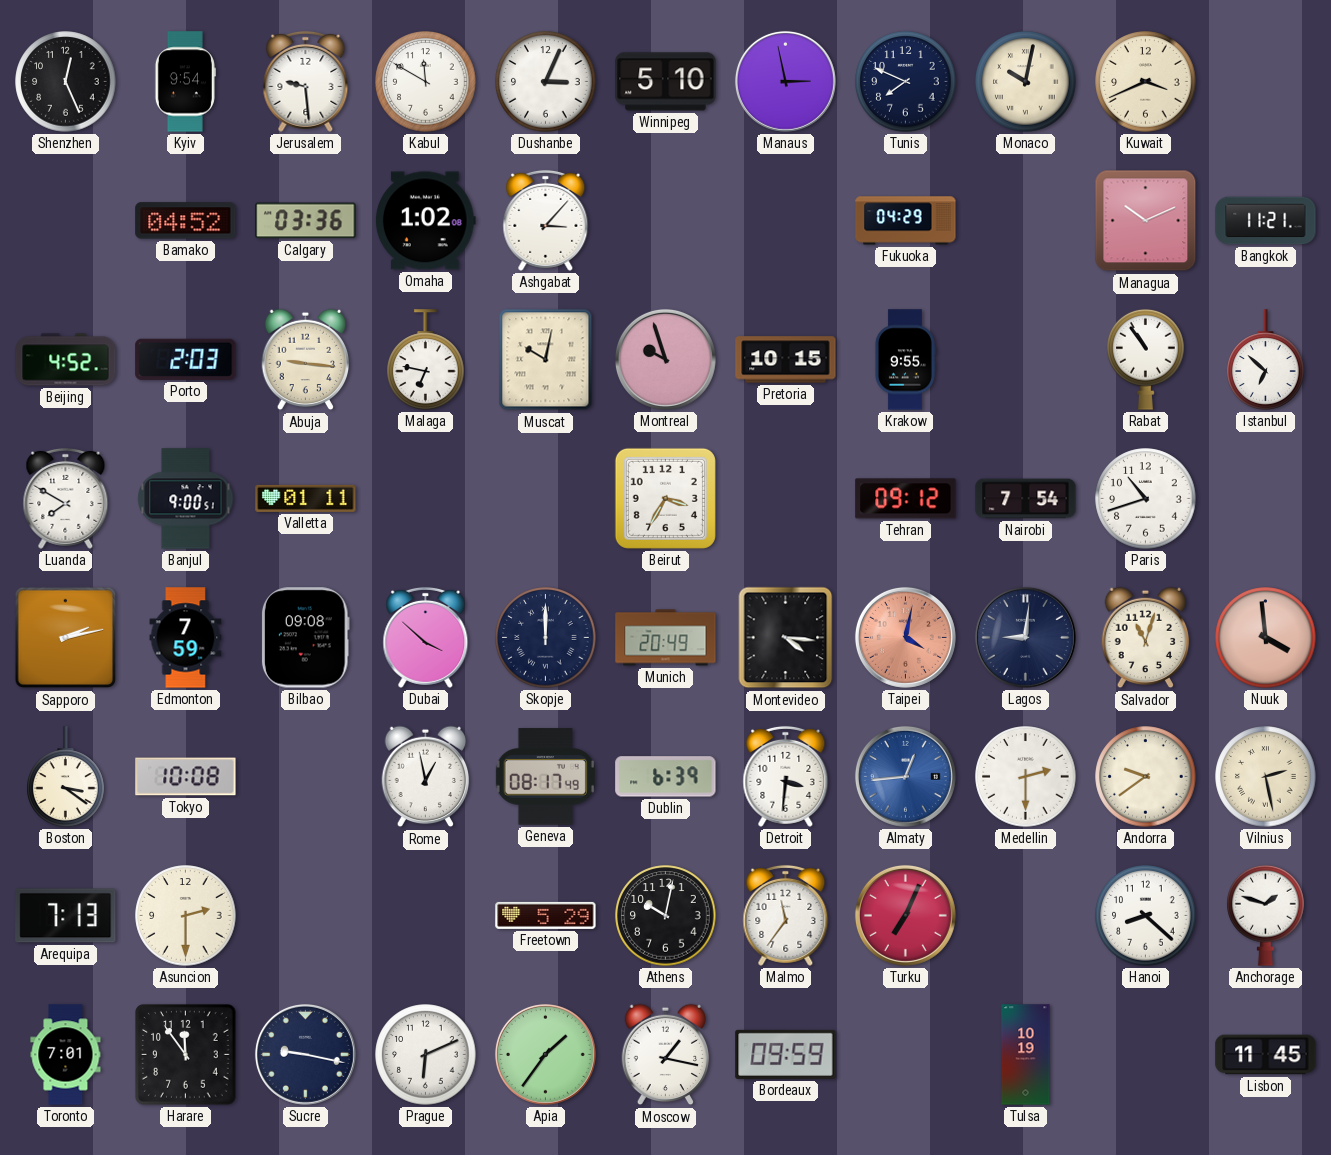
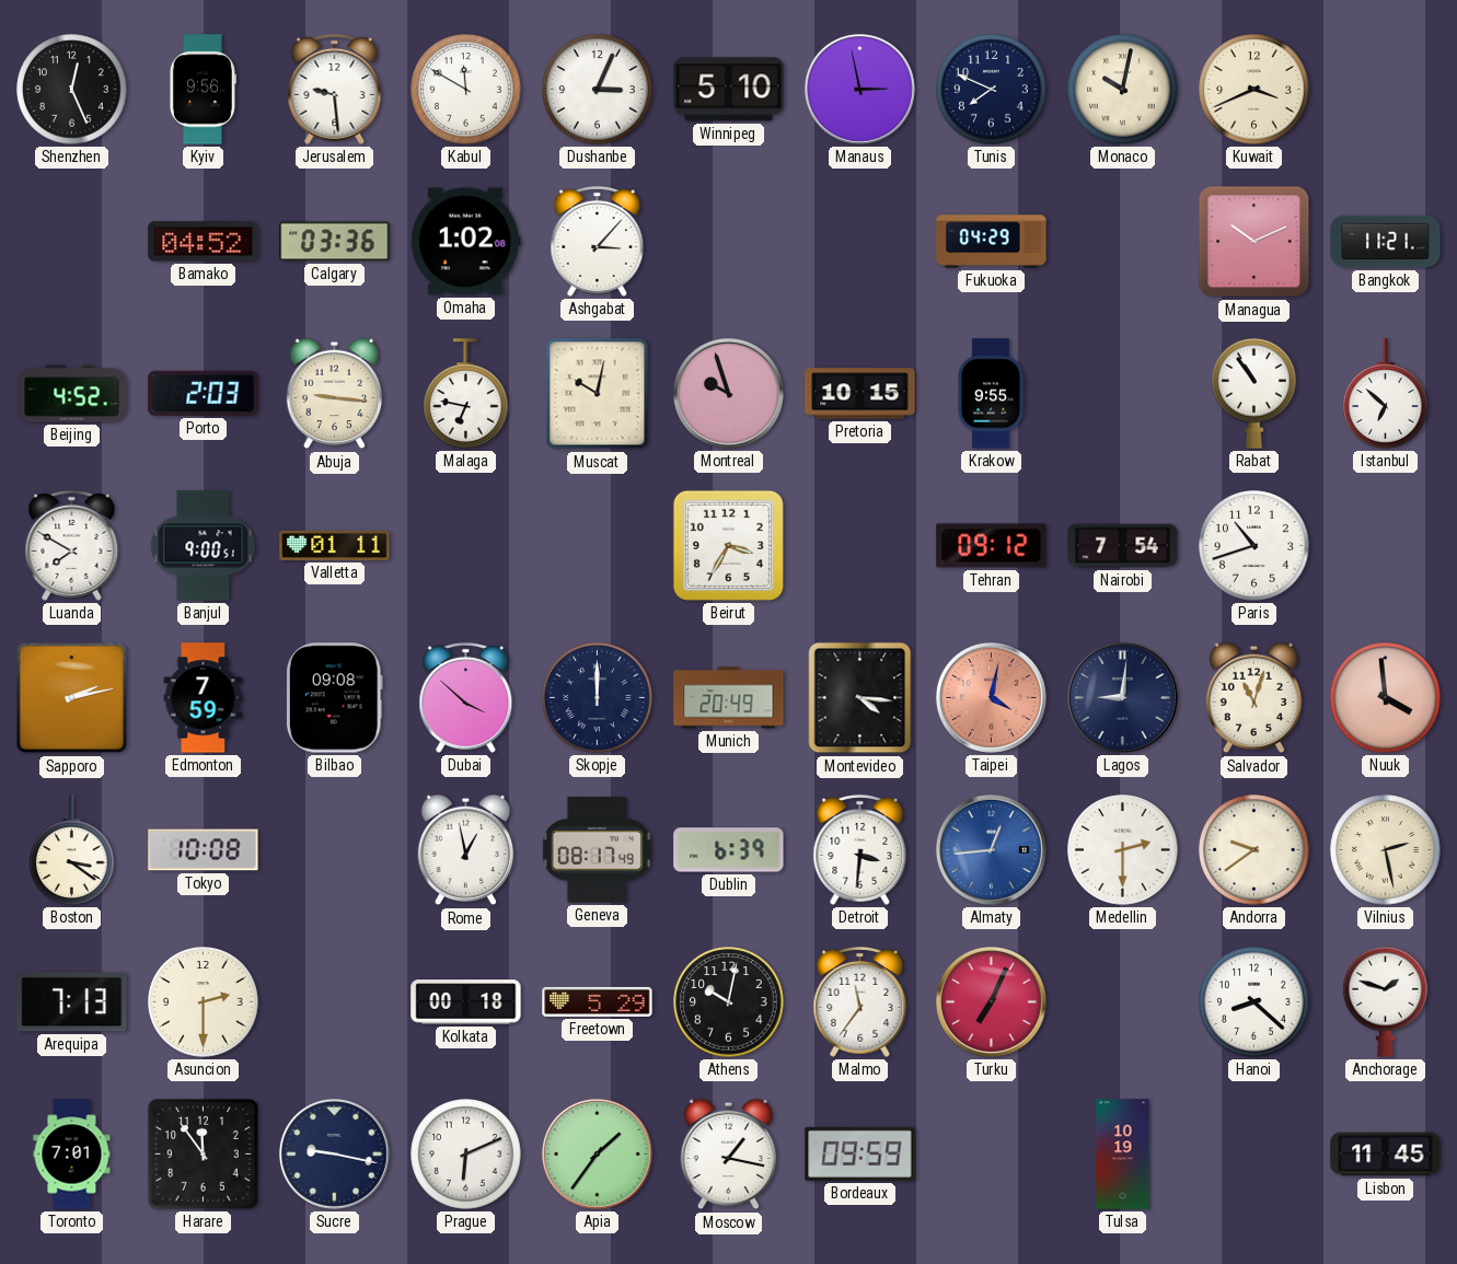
Kyiv: 9:54 -> 9:56
Kolkata: none -> 00:18
